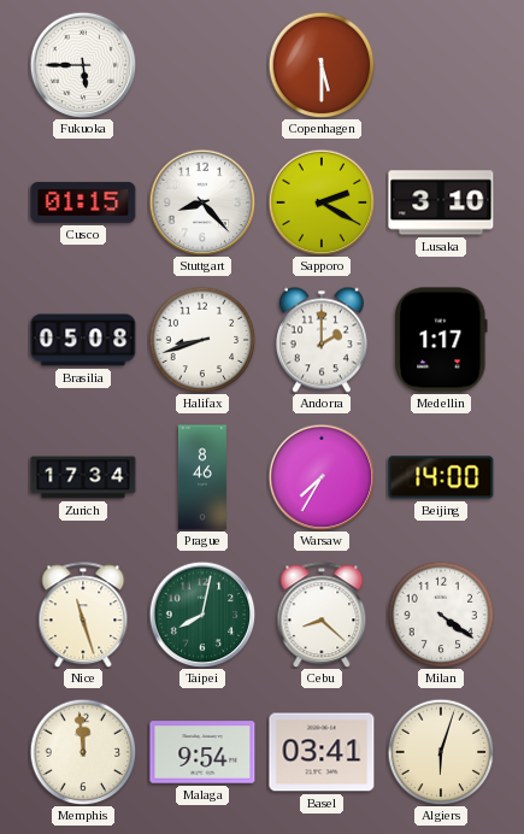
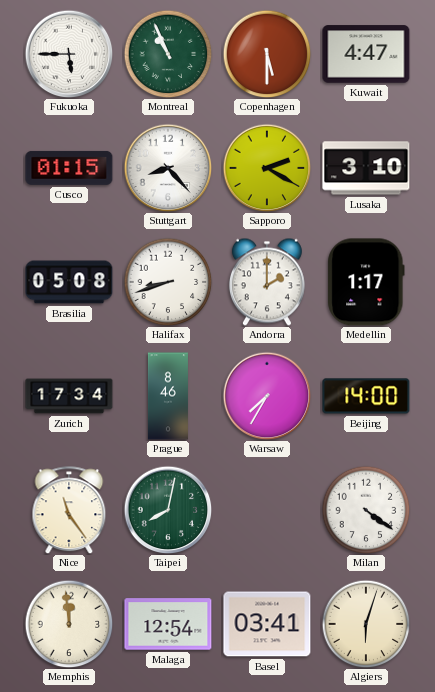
Montreal: none -> 10:56
Kuwait: none -> 4:47
Nice: 11:27 -> 11:24
Cebu: 8:22 -> none
Malaga: 9:54 -> 12:54
